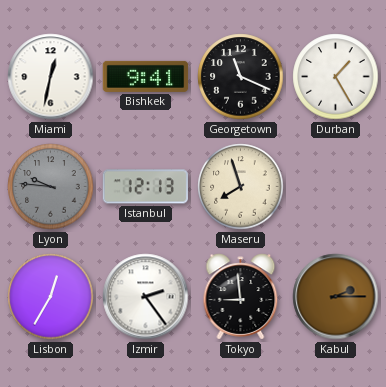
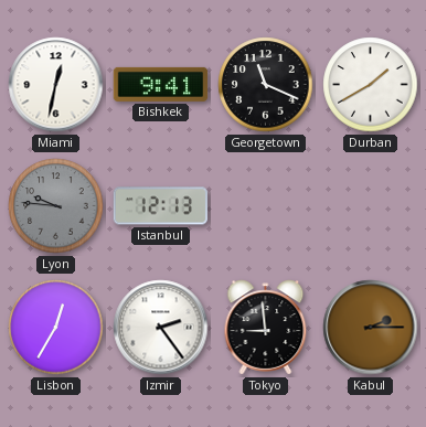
Durban: 1:25 -> 1:40
Maseru: 7:57 -> none
